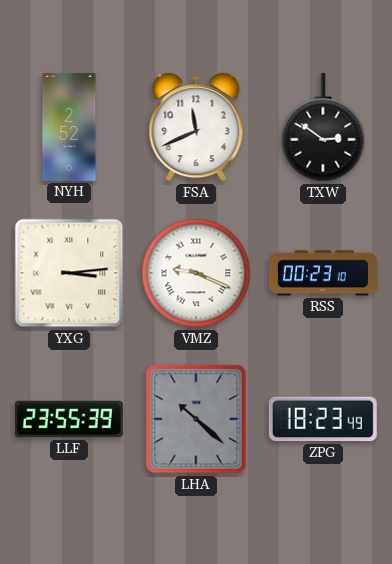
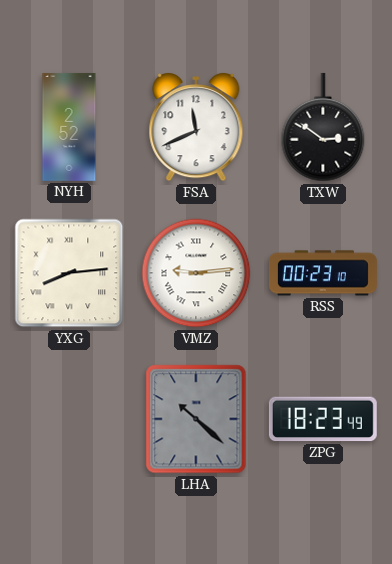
YXG: 3:14 -> 8:14
VMZ: 9:19 -> 9:14
LLF: 23:55 -> none
